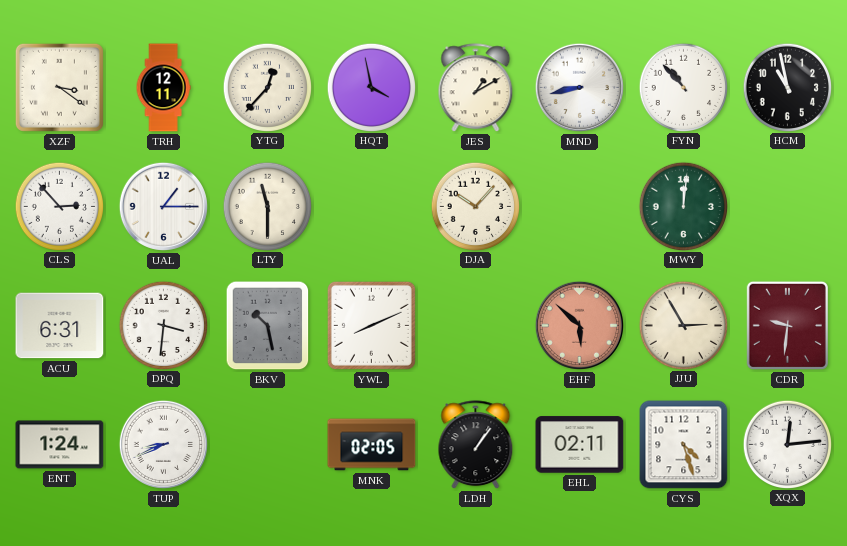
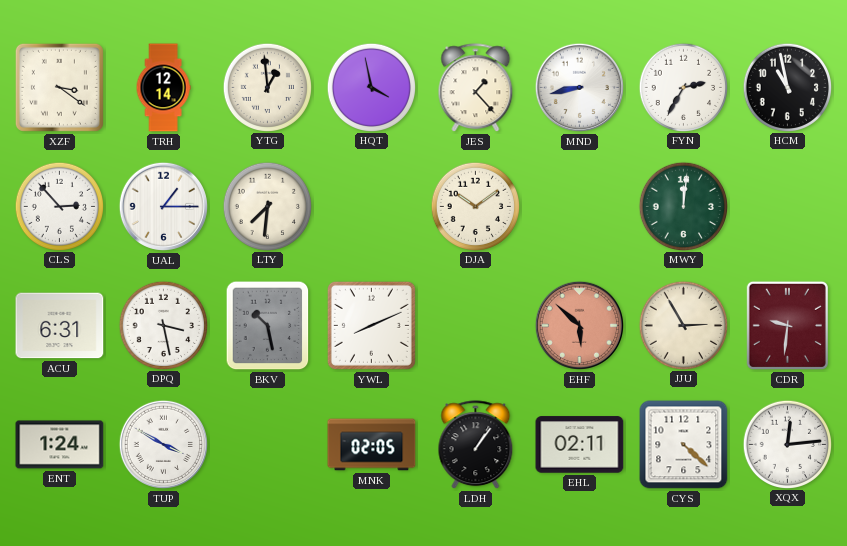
TRH: 12:11 -> 12:14
YTG: 12:37 -> 12:59
JES: 1:10 -> 1:23
FYN: 10:53 -> 2:35
LTY: 11:30 -> 7:31
DJA: 10:07 -> 10:09
DPQ: 3:31 -> 3:28
TUP: 8:41 -> 3:50
CYS: 4:27 -> 4:22
